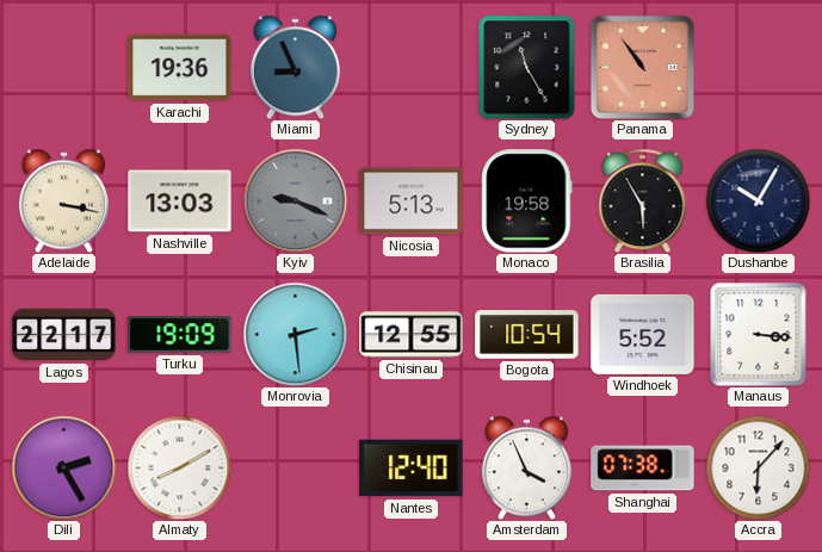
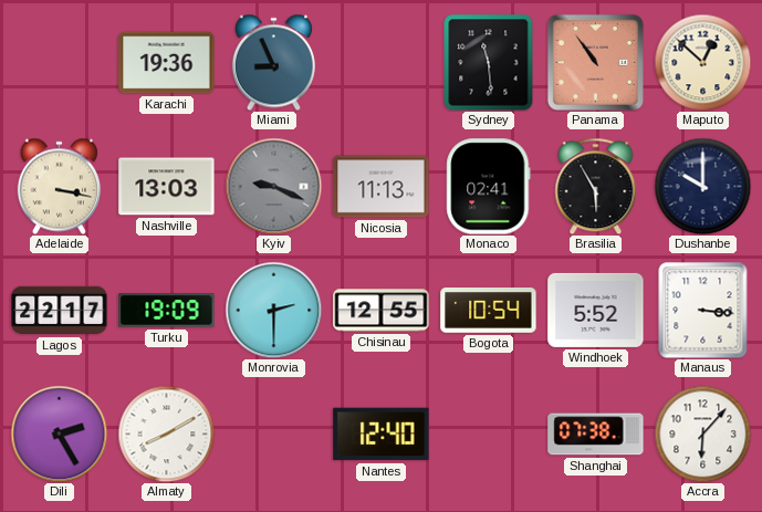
Sydney: 11:25 -> 11:29
Maputo: none -> 12:52
Nicosia: 5:13 -> 11:13
Monaco: 19:58 -> 02:41
Dushanbe: 10:05 -> 10:00
Monrovia: 2:29 -> 2:30
Amsterdam: 3:56 -> none
